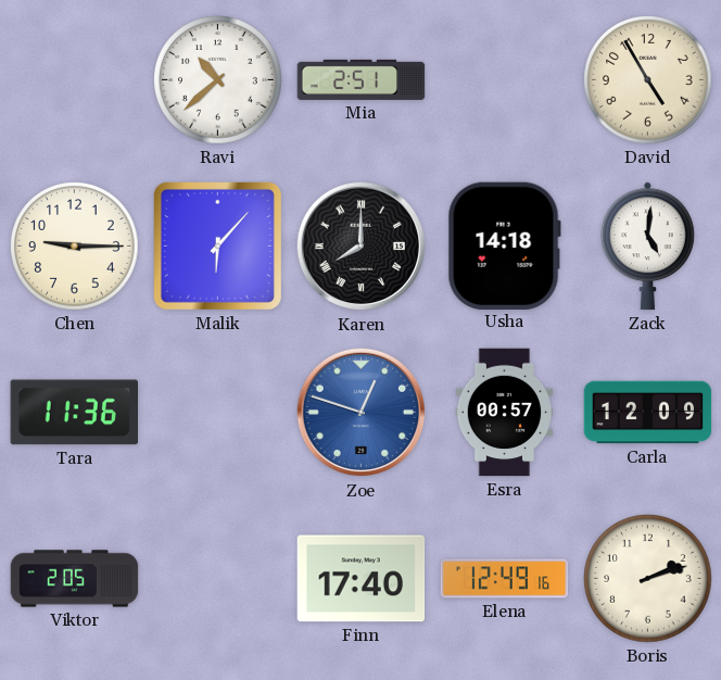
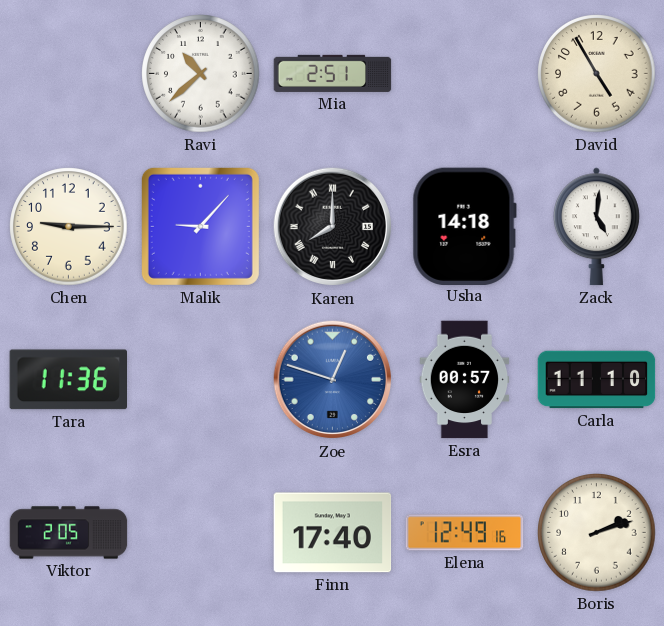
Malik: 6:07 -> 9:07
Carla: 12:09 -> 11:10
